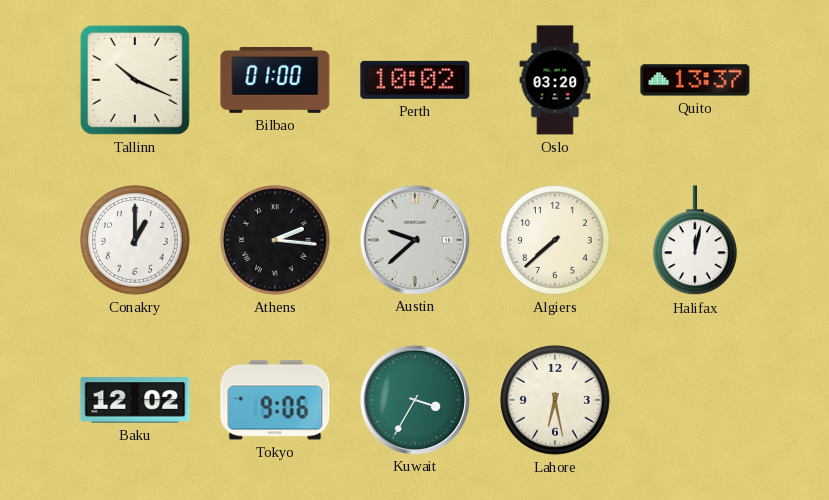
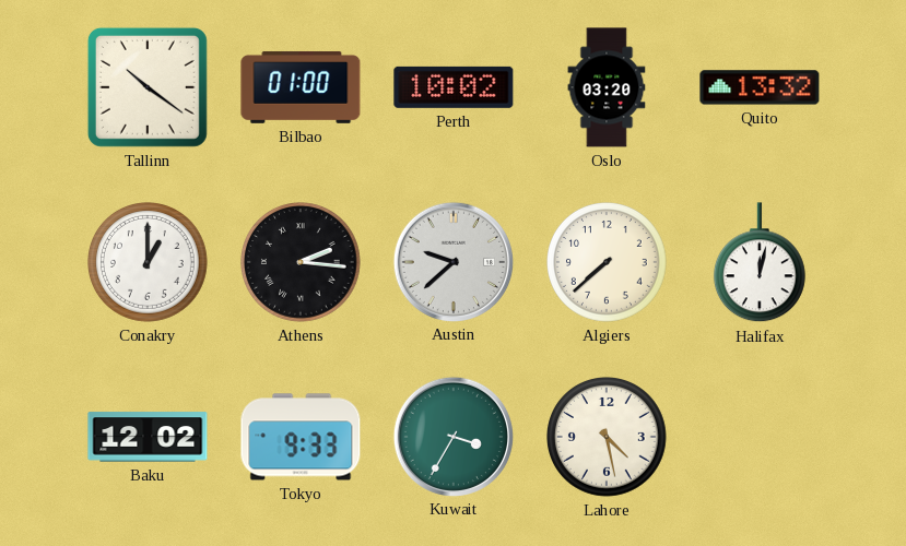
Tallinn: 10:19 -> 10:21
Quito: 13:37 -> 13:32
Tokyo: 9:06 -> 9:33
Lahore: 6:28 -> 4:28
